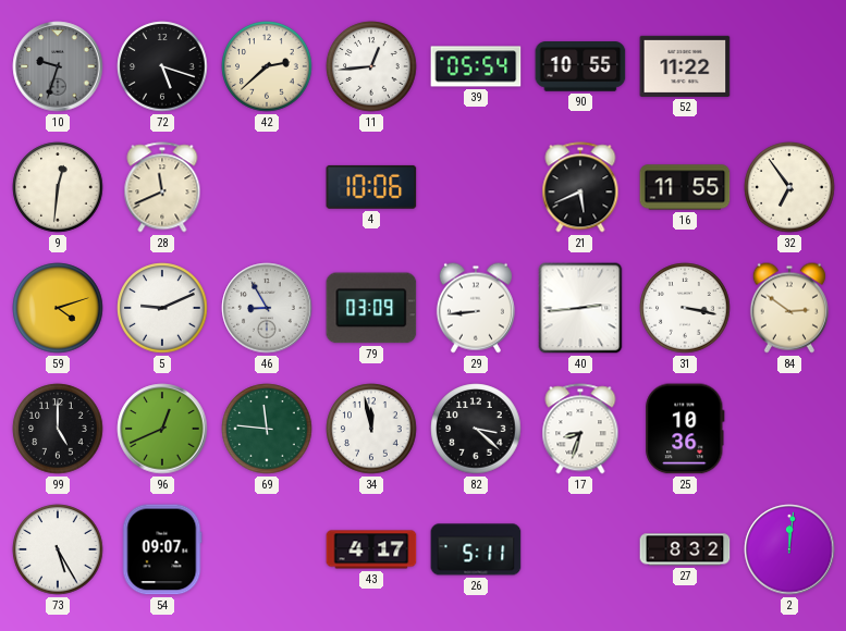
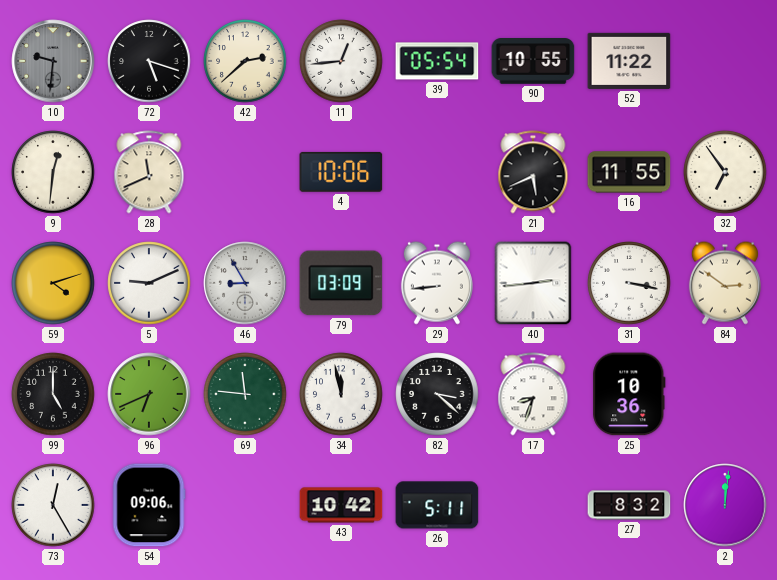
10: 9:33 -> 9:31
96: 12:41 -> 6:41
73: 5:25 -> 12:25
54: 09:07 -> 09:06
43: 4:17 -> 10:42
